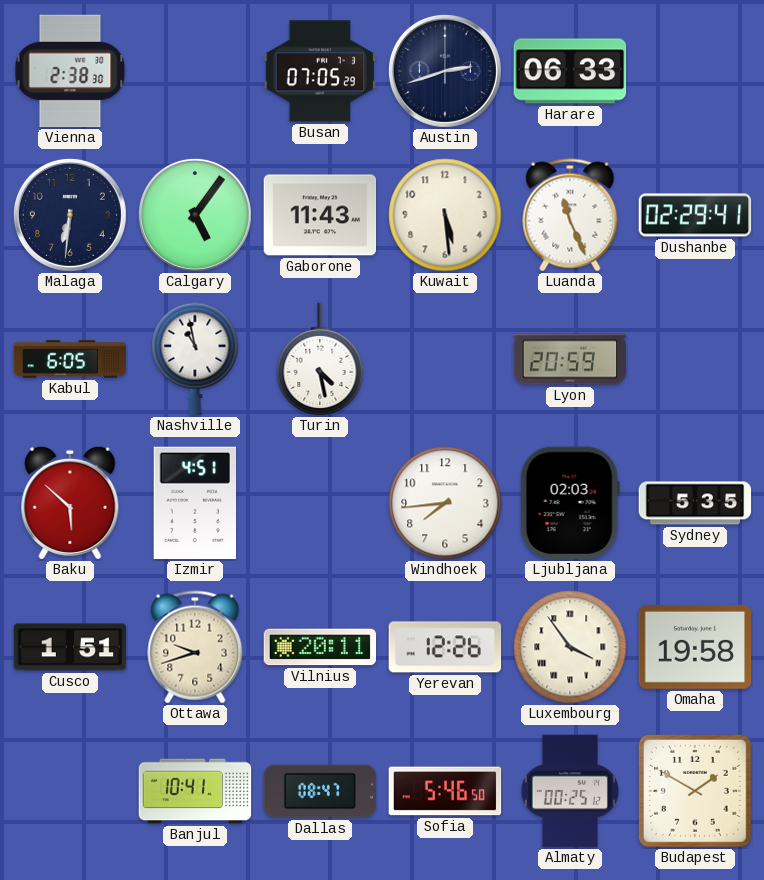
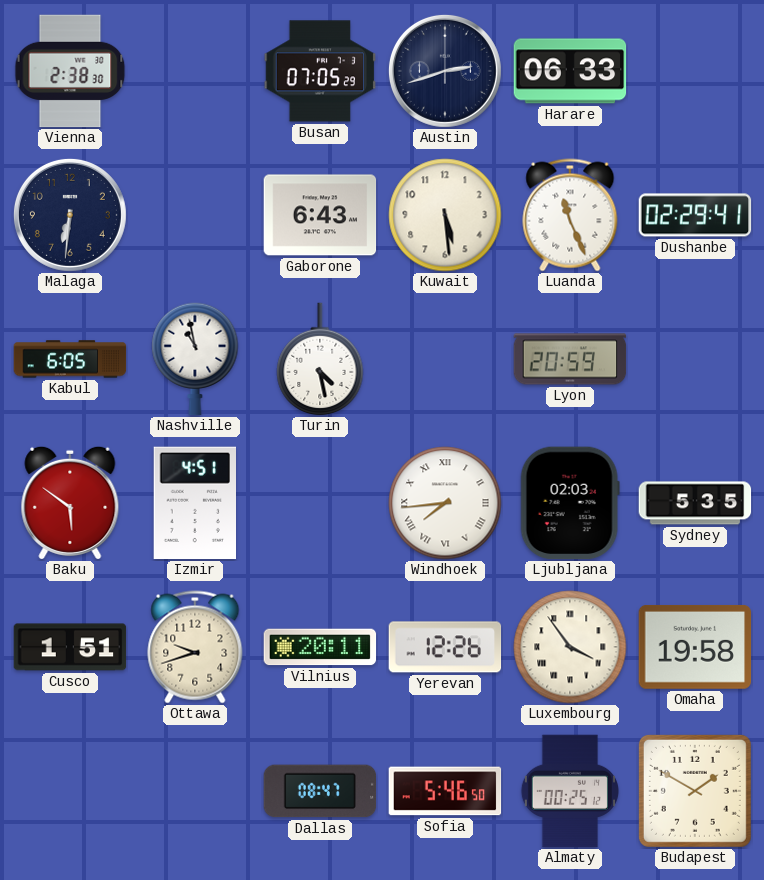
Calgary: 5:06 -> none
Gaborone: 11:43 -> 6:43
Baku: 5:52 -> 5:51
Windhoek numerals: Arabic -> Roman
Banjul: 10:41 -> none
